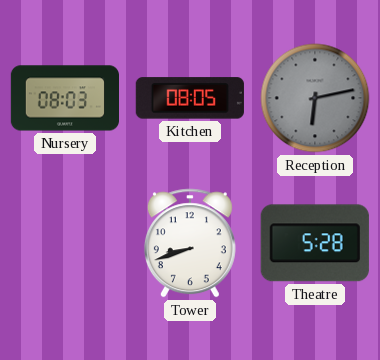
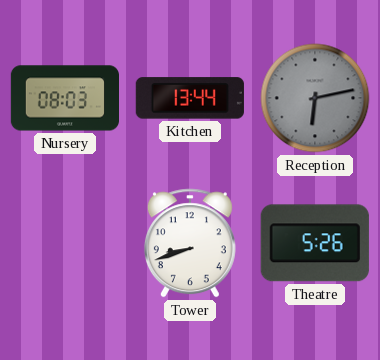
Kitchen: 08:05 -> 13:44
Theatre: 5:28 -> 5:26
